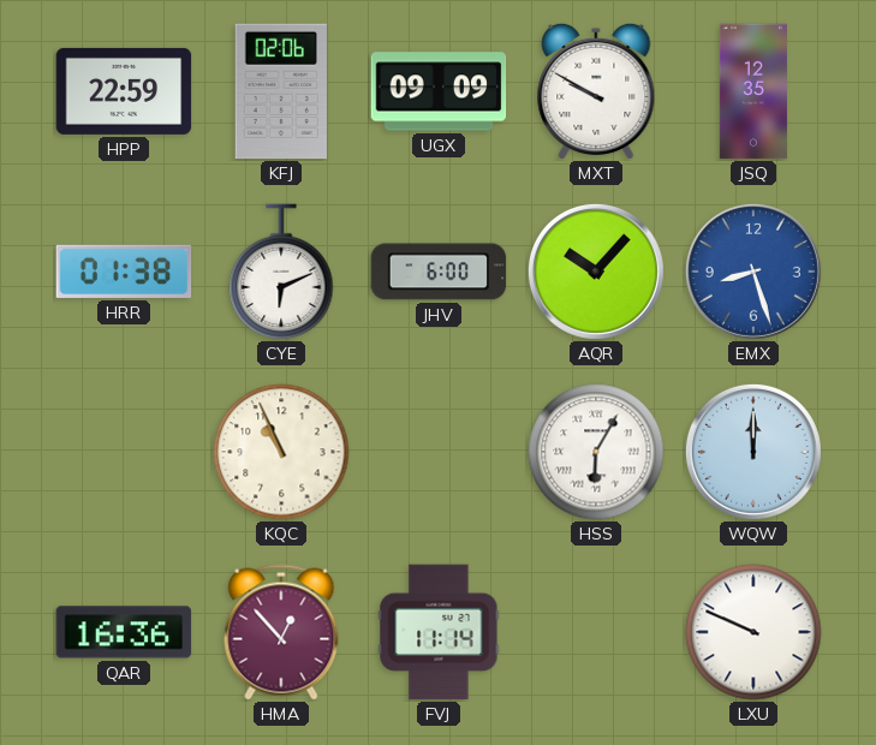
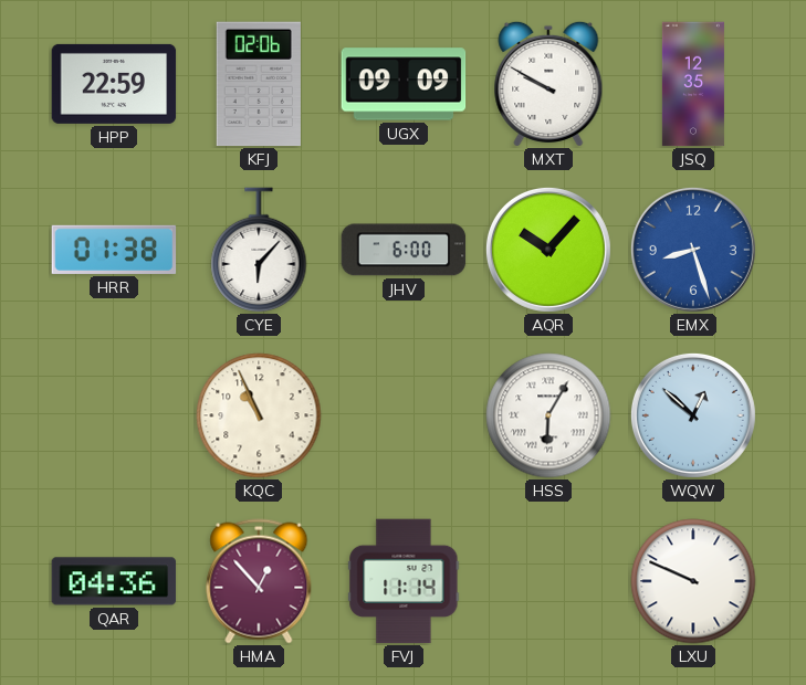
CYE: 6:11 -> 6:07
WQW: 12:00 -> 12:52
QAR: 16:36 -> 04:36
